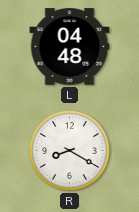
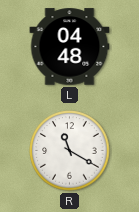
R: 8:20 -> 11:20
